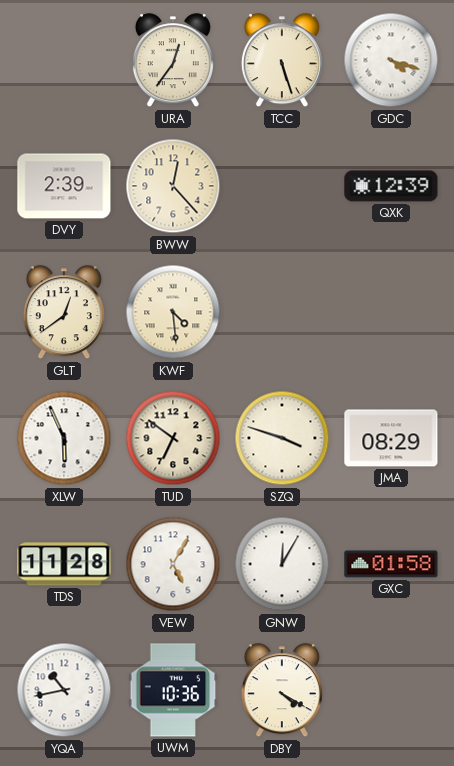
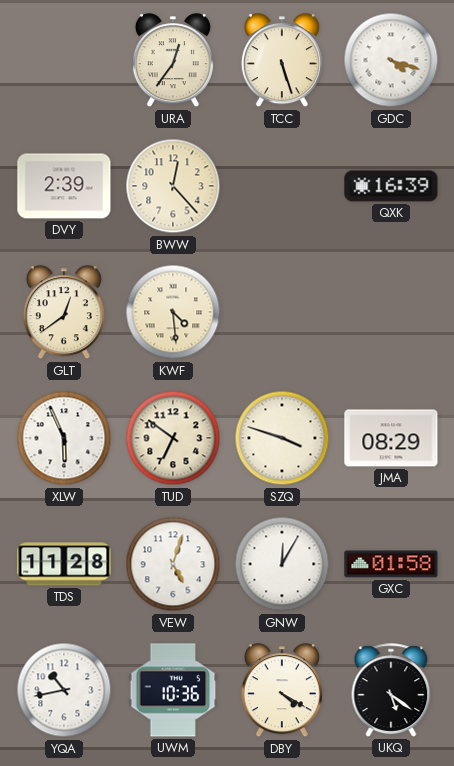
QXK: 12:39 -> 16:39
VEW: 5:05 -> 5:03
UKQ: none -> 5:21
